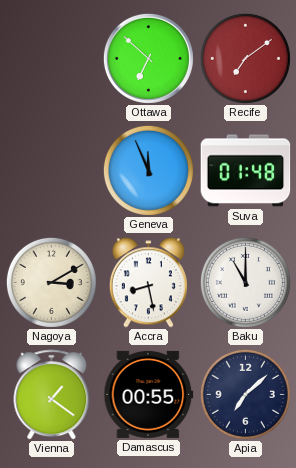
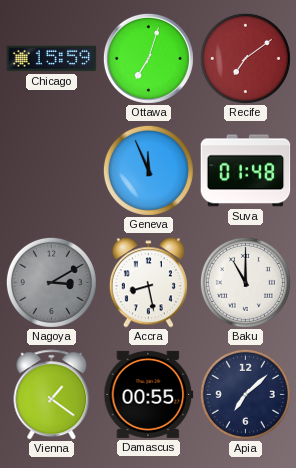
Chicago: none -> 15:59
Ottawa: 6:52 -> 7:03
Nagoya dial: cream -> grey
